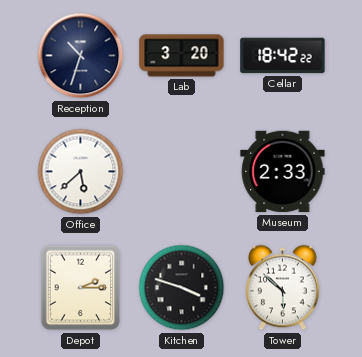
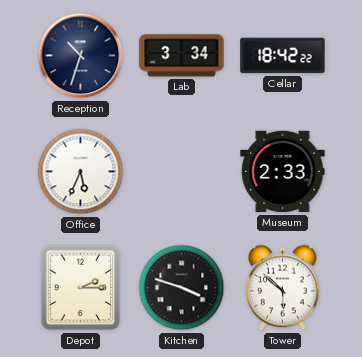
Lab: 3:20 -> 3:34
Office: 5:38 -> 5:34
